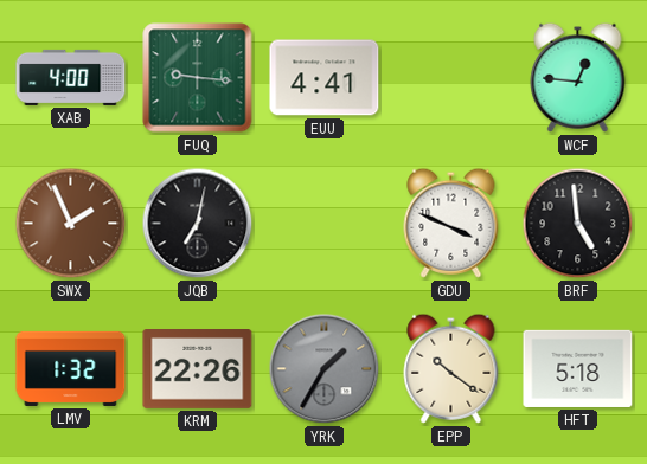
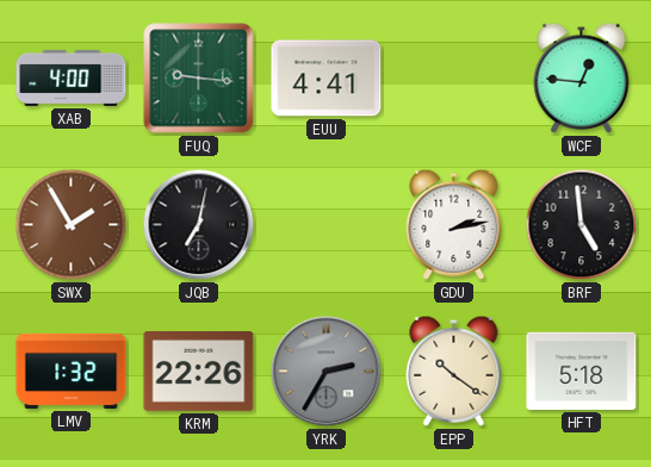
SWX: 1:56 -> 1:55
GDU: 3:49 -> 2:13
YRK: 1:35 -> 2:35
